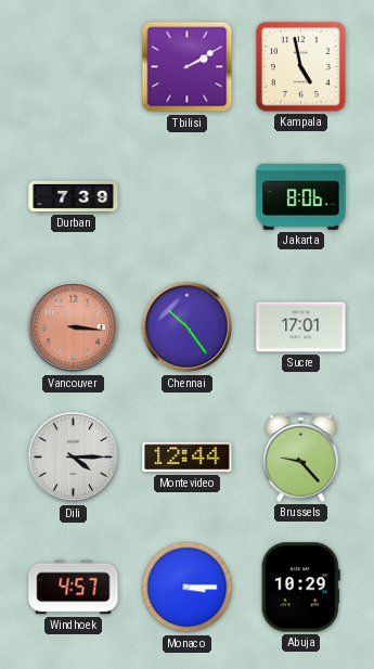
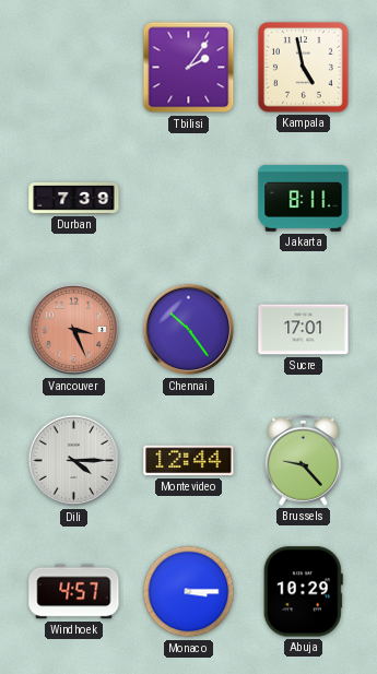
Tbilisi: 2:10 -> 2:06
Jakarta: 8:06 -> 8:11
Vancouver: 3:16 -> 3:26
